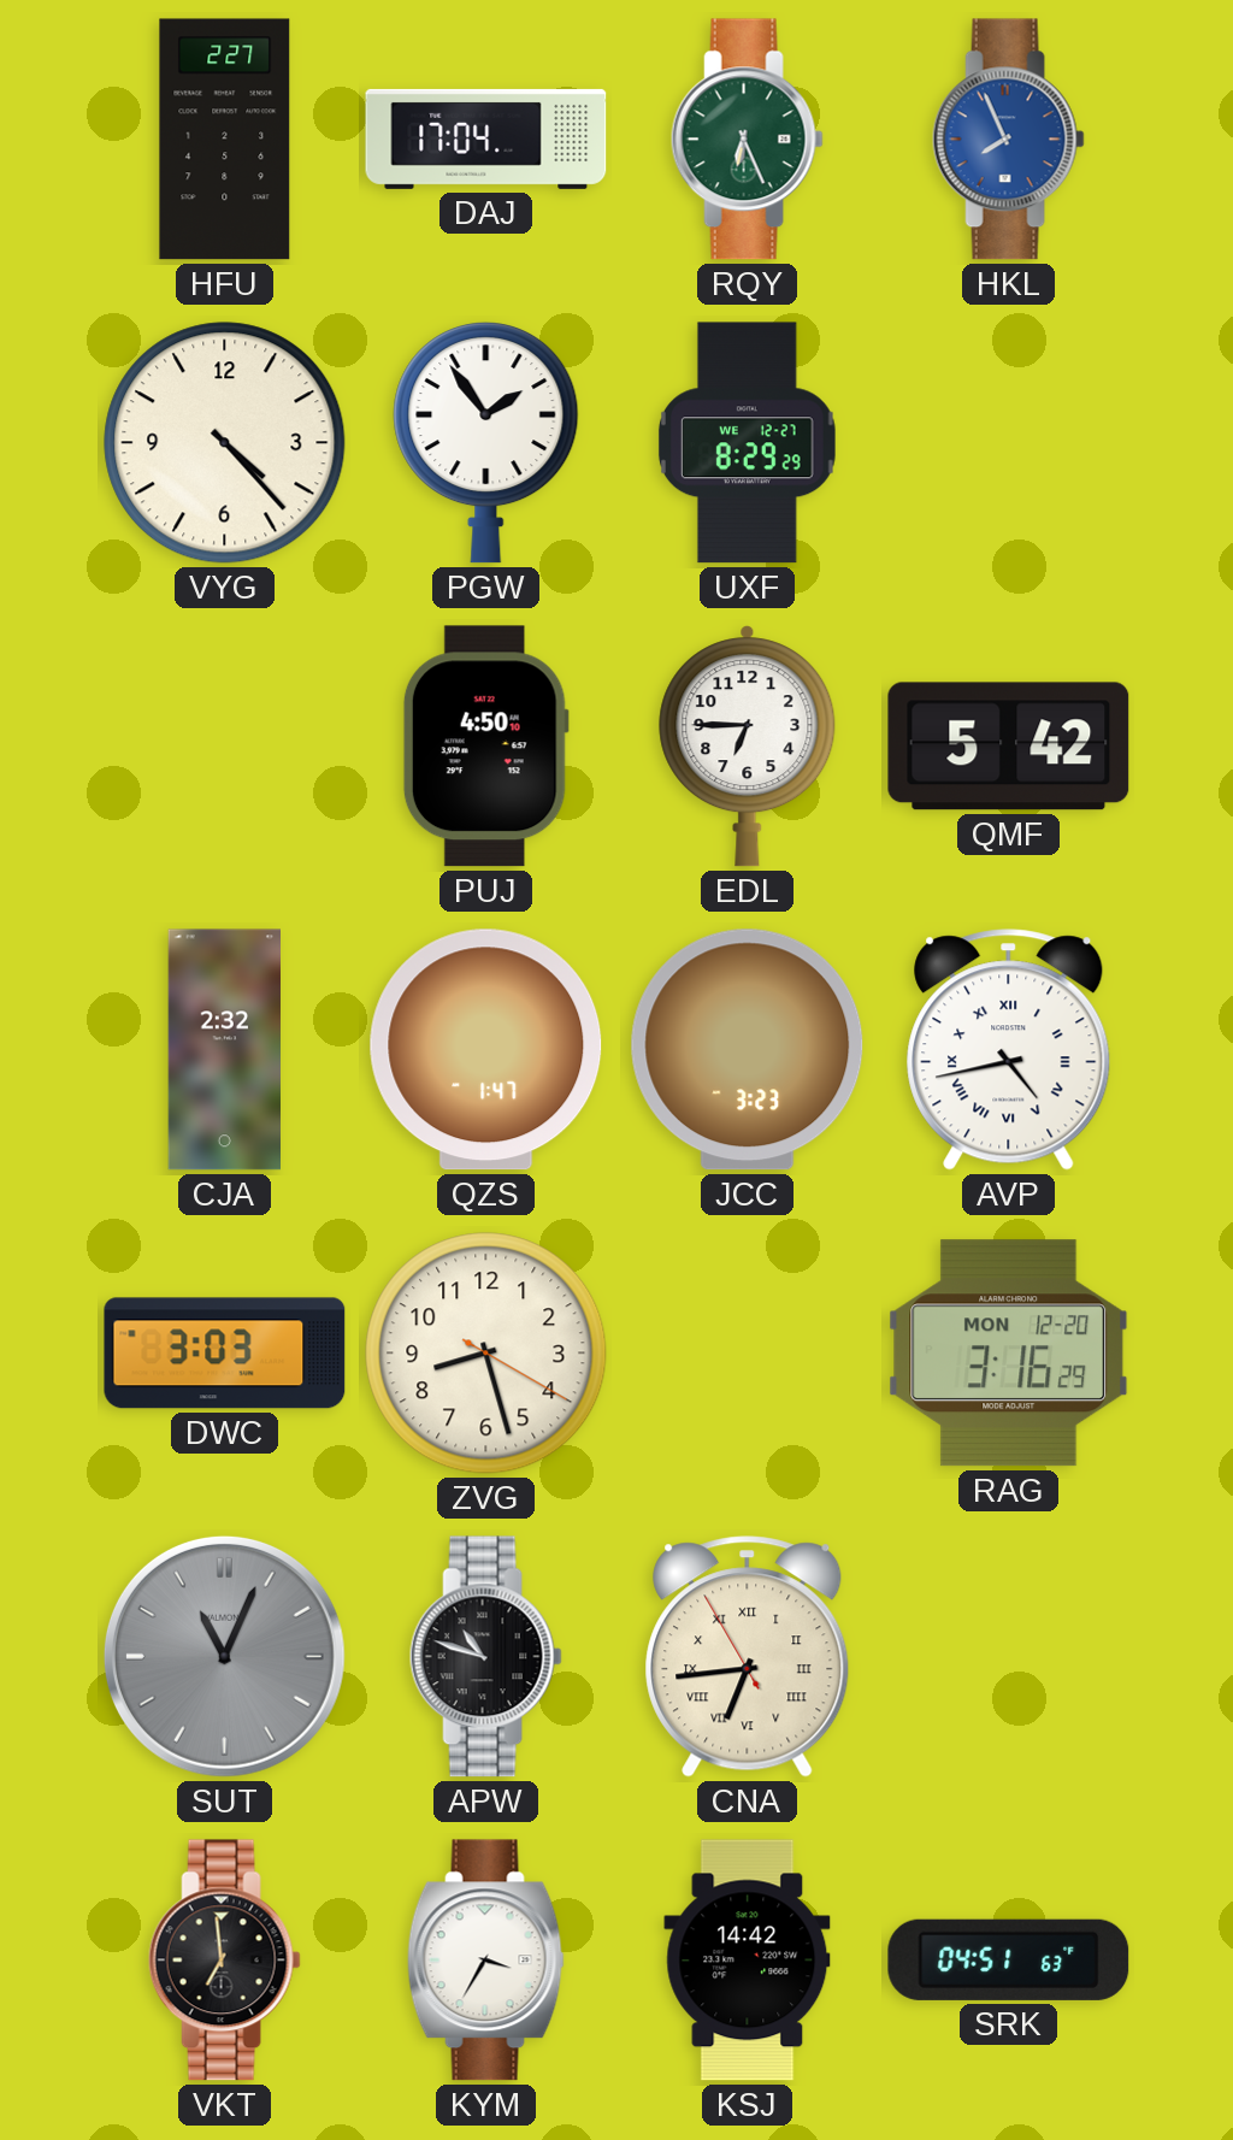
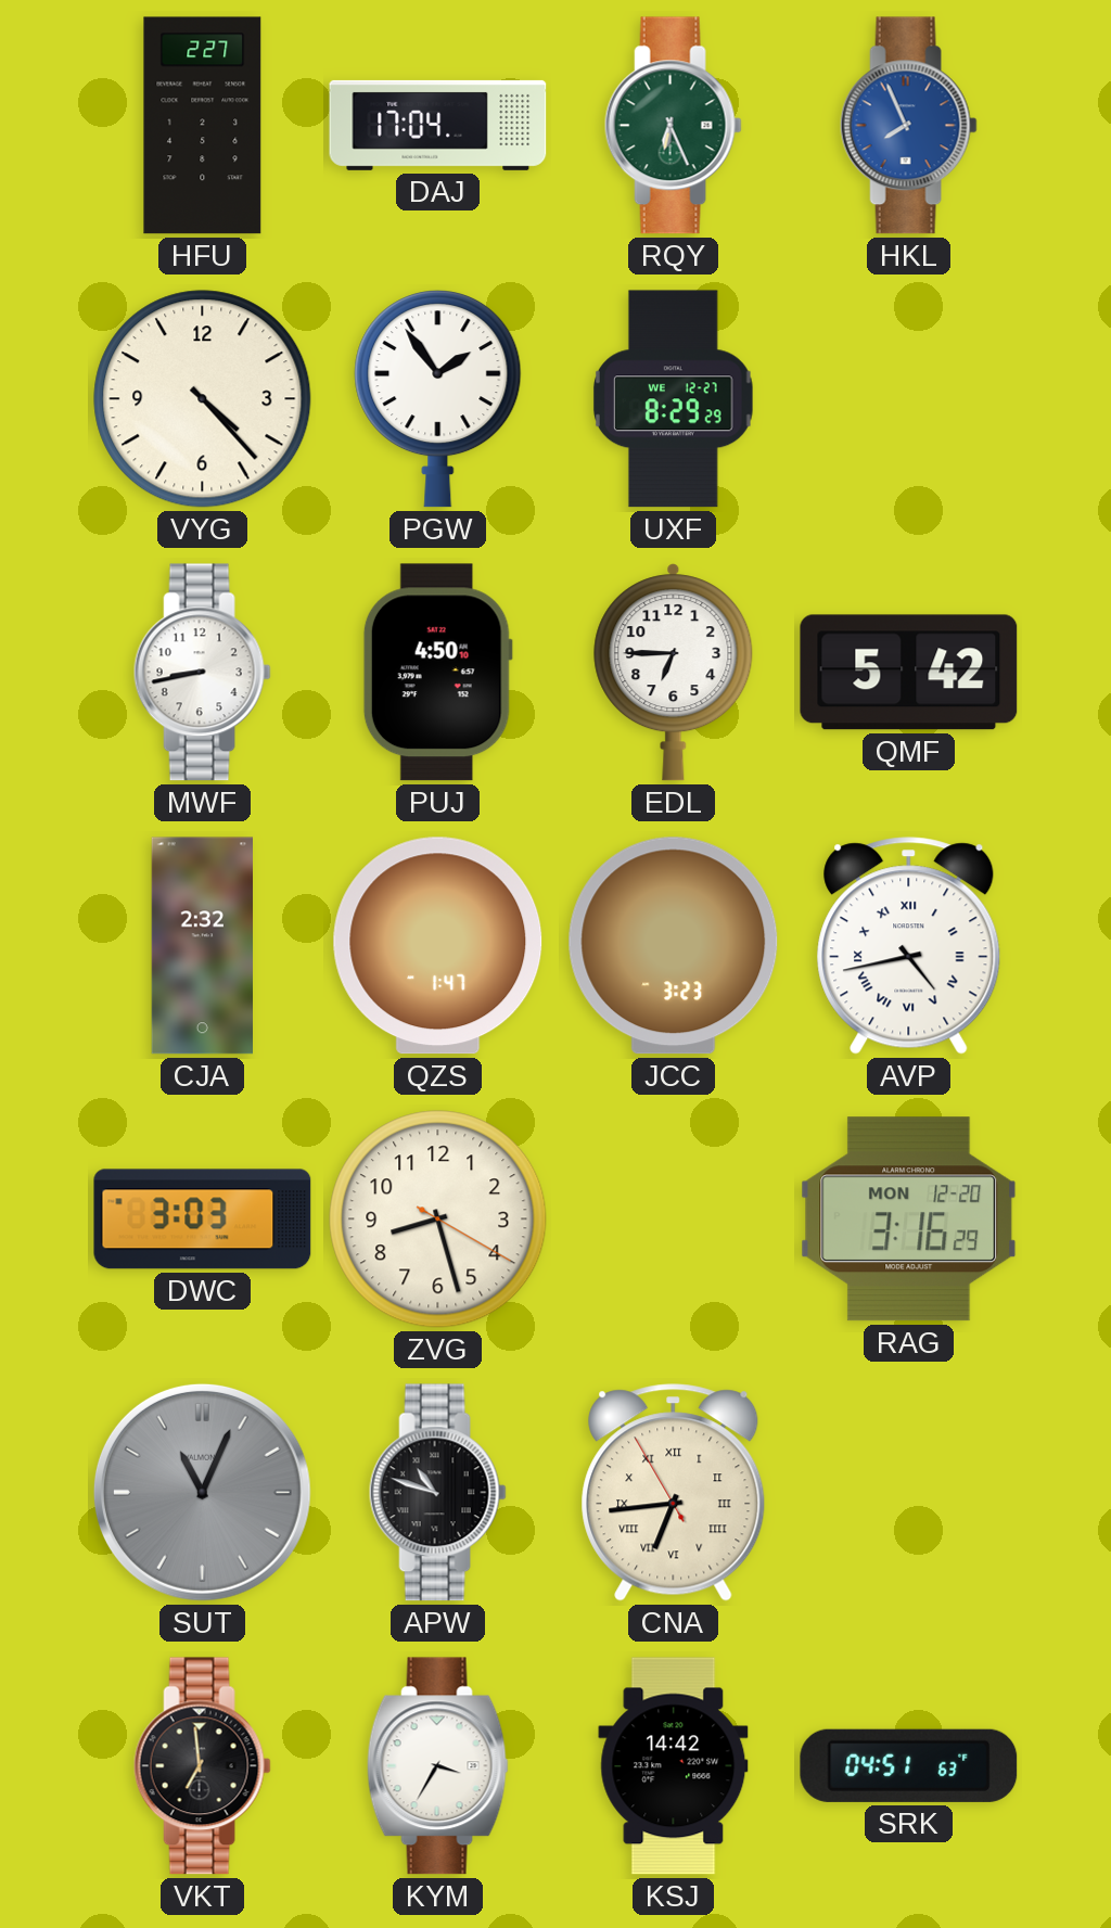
MWF: none -> 8:43
